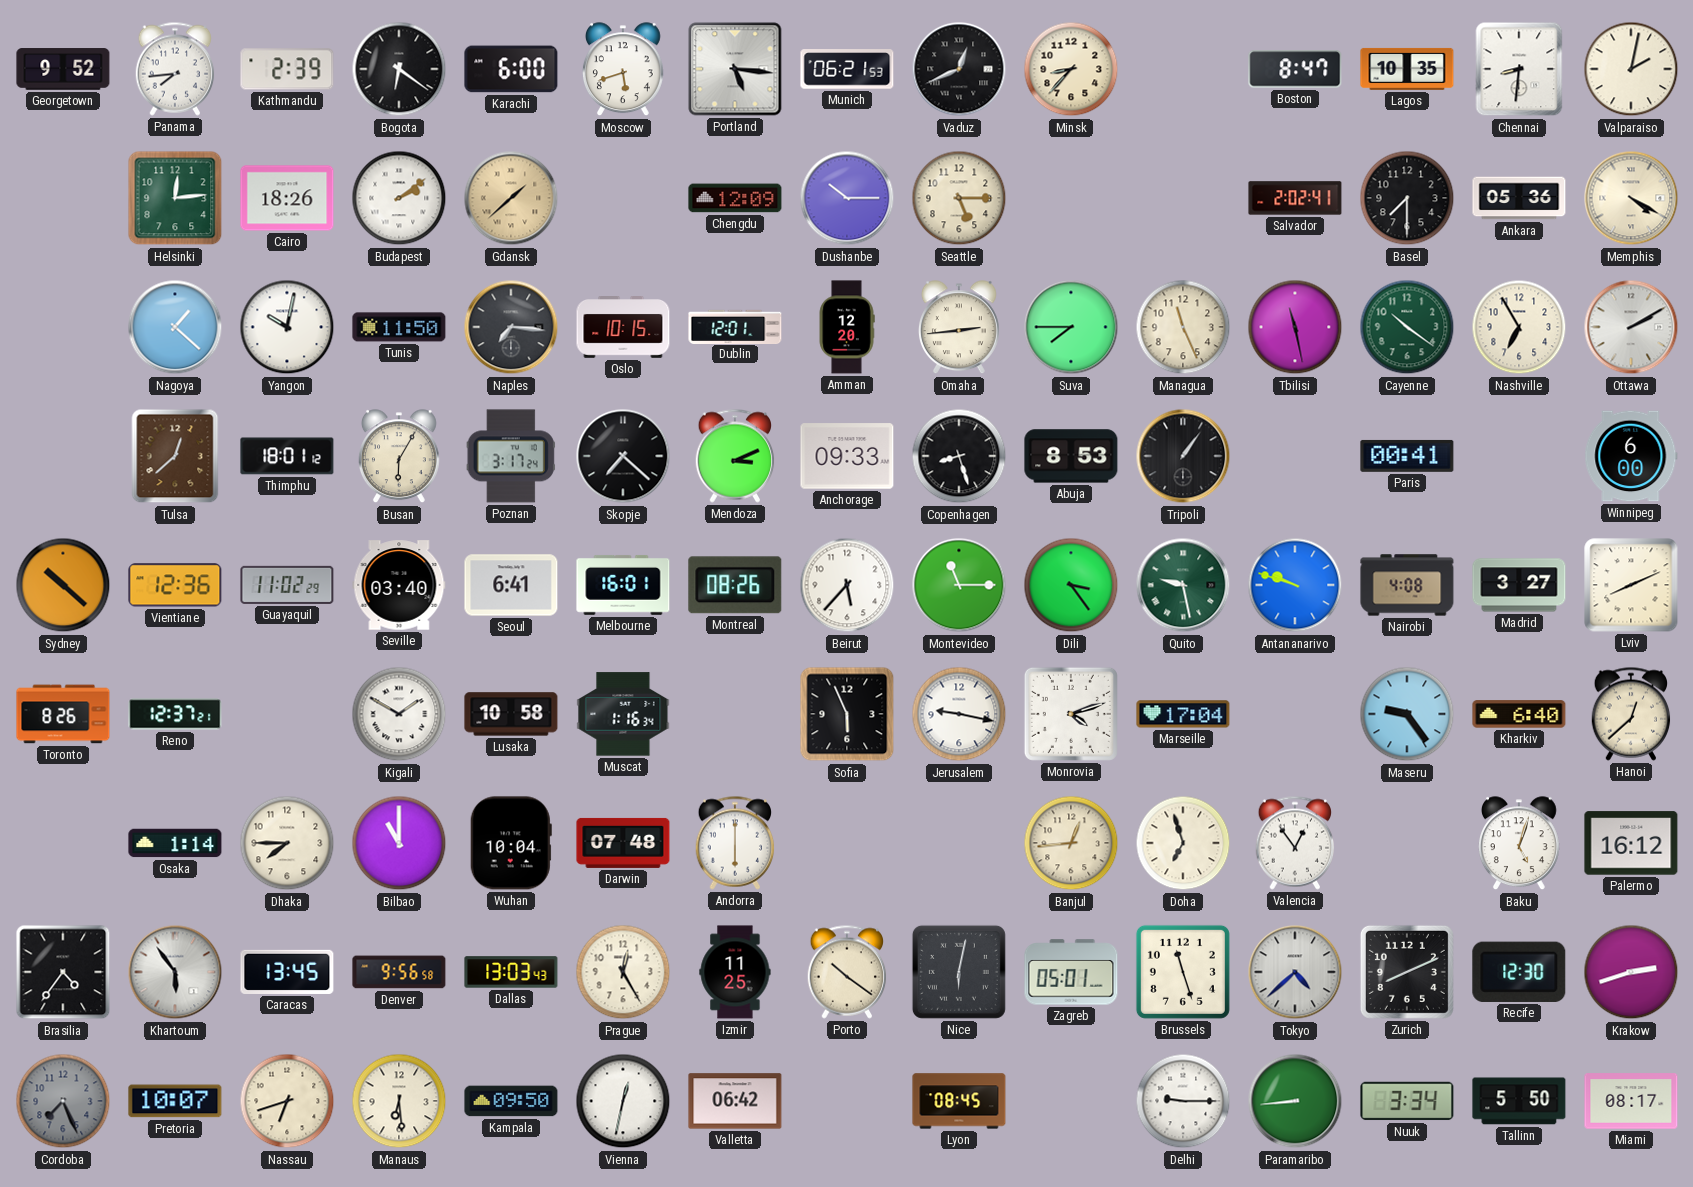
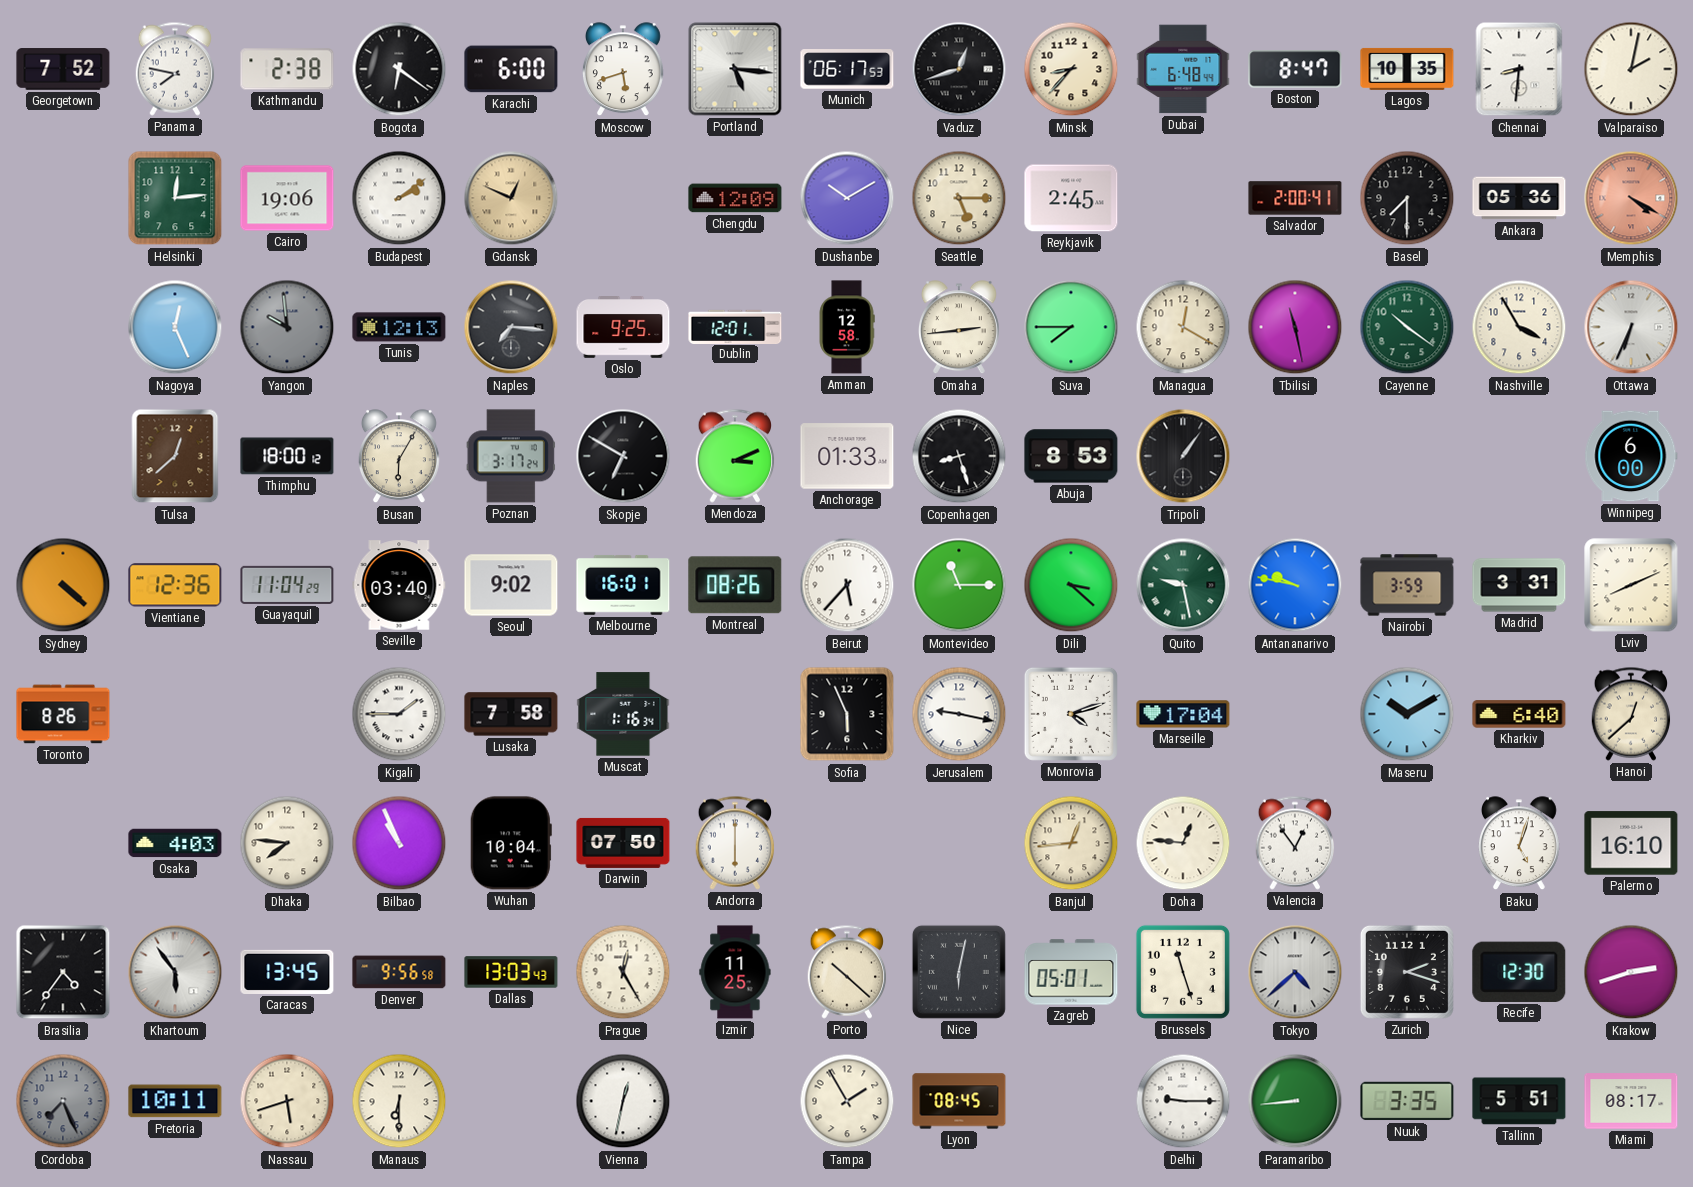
Georgetown: 9:52 -> 7:52
Panama: 7:44 -> 7:47
Kathmandu: 2:39 -> 2:38
Munich: 06:21 -> 06:17
Vaduz: 12:41 -> 12:42
Dubai: none -> 6:48
Cairo: 18:26 -> 19:06
Gdansk: 1:38 -> 12:49
Dushanbe: 10:15 -> 10:10
Reykjavik: none -> 2:45
Salvador: 2:02 -> 2:00
Memphis dial: cream -> salmon
Nagoya: 1:22 -> 12:26
Yangon: 10:02 -> 9:59
Yangon dial: white -> grey
Tunis: 11:50 -> 12:13
Oslo: 10:15 -> 9:25
Amman: 12:20 -> 12:58
Managua: 11:26 -> 12:20
Nashville: 6:55 -> 3:55
Ottawa: 2:10 -> 6:34
Thimphu: 18:01 -> 18:00
Skopje: 7:22 -> 6:50
Anchorage: 09:33 -> 01:33
Paris: 00:41 -> none
Sydney: 10:22 -> 4:22
Guayaquil: 11:02 -> 11:04
Seoul: 6:41 -> 9:02
Dili: 3:24 -> 3:22
Antananarivo: 9:48 -> 9:47
Nairobi: 4:08 -> 3:59
Madrid: 3:27 -> 3:31
Reno: 12:37 -> none
Kigali: 1:50 -> 1:45
Lusaka: 10:58 -> 7:58
Maseru: 9:24 -> 10:10
Osaka: 1:14 -> 4:03
Dhaka: 7:45 -> 7:46
Bilbao: 11:00 -> 10:56
Darwin: 07:48 -> 07:50
Doha: 6:57 -> 12:46
Palermo: 16:12 -> 16:10
Porto: 10:21 -> 10:22
Zurich: 8:11 -> 2:18
Pretoria: 10:07 -> 10:11
Nassau: 6:42 -> 5:42
Manaus: 6:29 -> 6:30
Kampala: 09:50 -> none
Valletta: 06:42 -> none
Tampa: none -> 1:55
Nuuk: 3:34 -> 3:35
Tallinn: 5:50 -> 5:51
